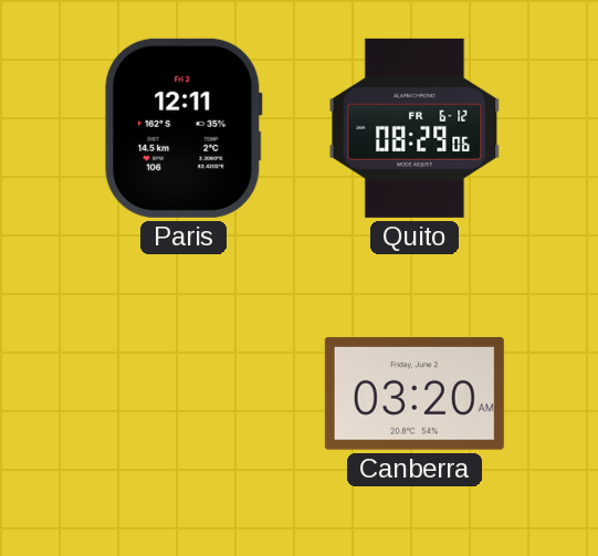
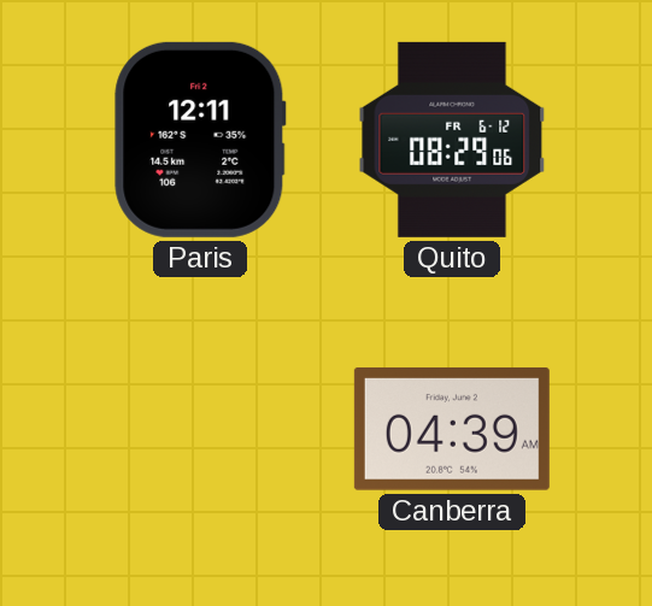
Canberra: 03:20 -> 04:39
